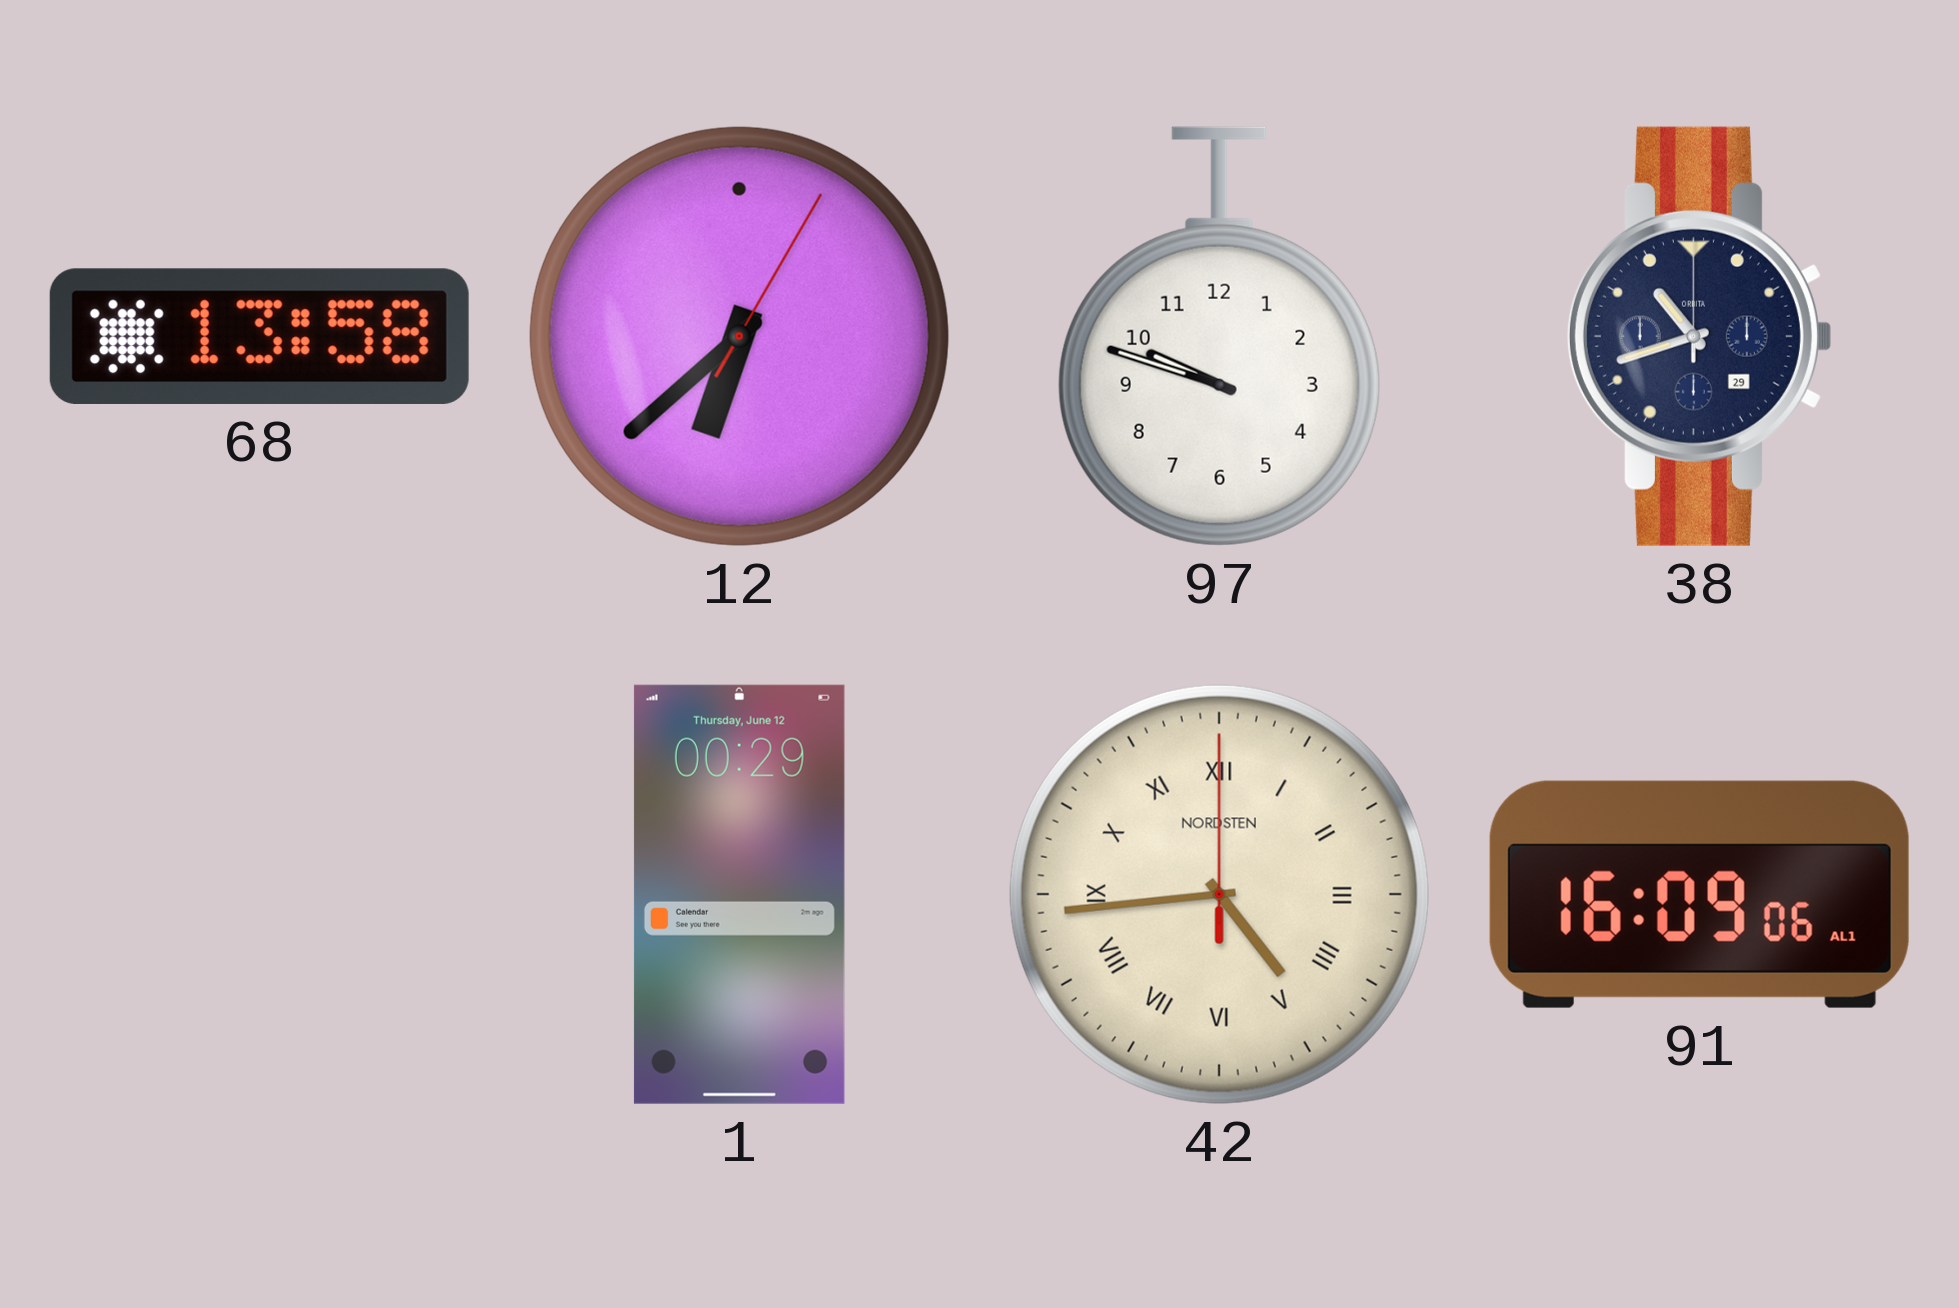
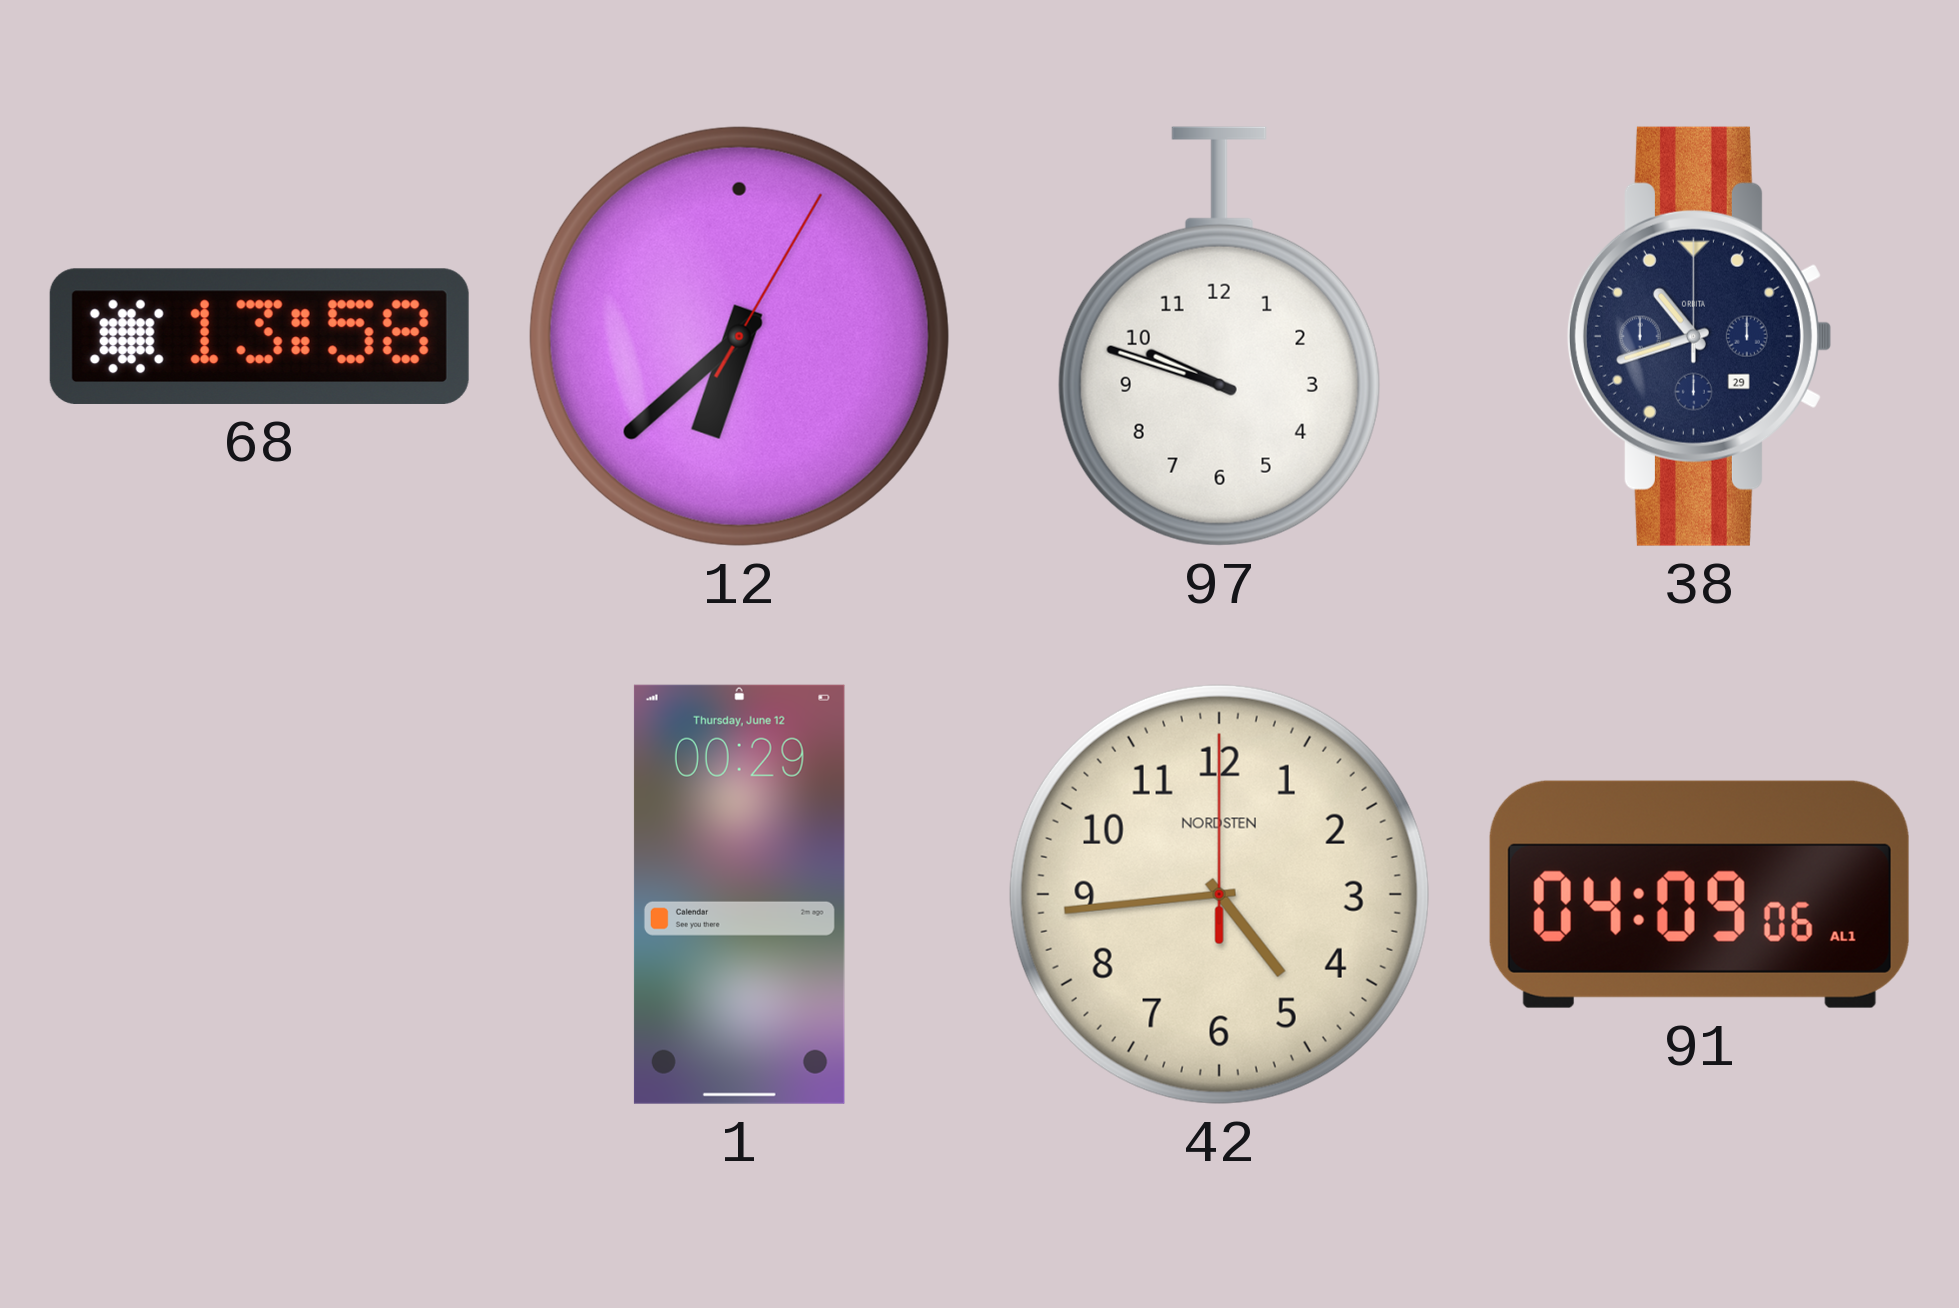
42 numerals: Roman -> Arabic
91: 16:09 -> 04:09
